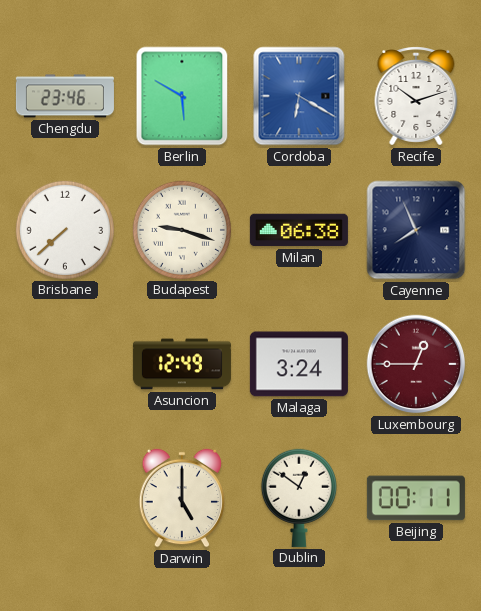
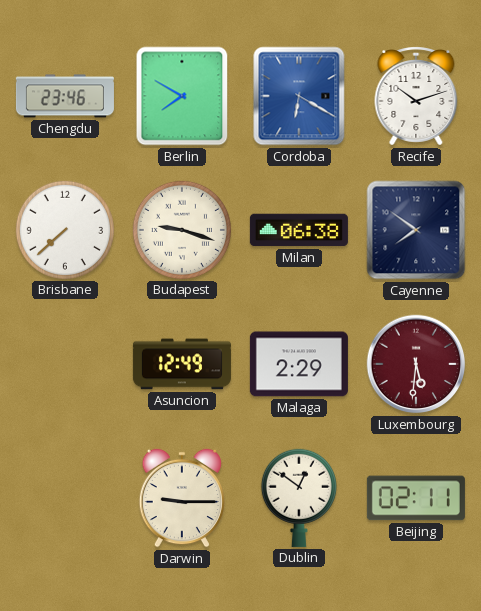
Berlin: 5:50 -> 7:50
Cayenne: 7:56 -> 7:51
Malaga: 3:24 -> 2:29
Luxembourg: 12:45 -> 5:31
Darwin: 5:00 -> 9:15
Beijing: 00:11 -> 02:11
